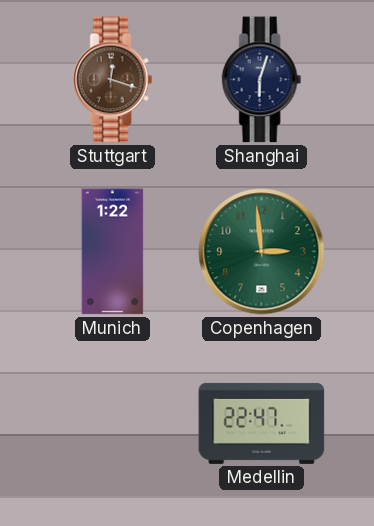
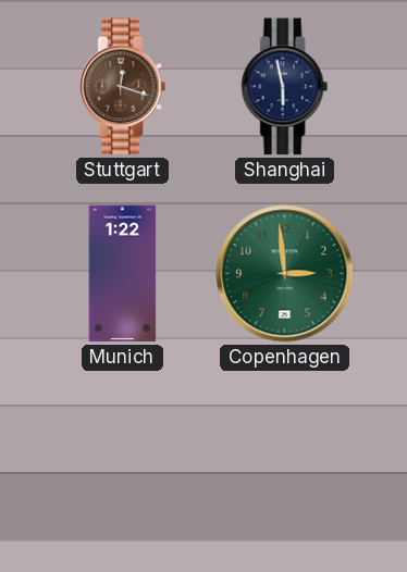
Shanghai: 6:03 -> 5:58
Medellin: 22:47 -> none
